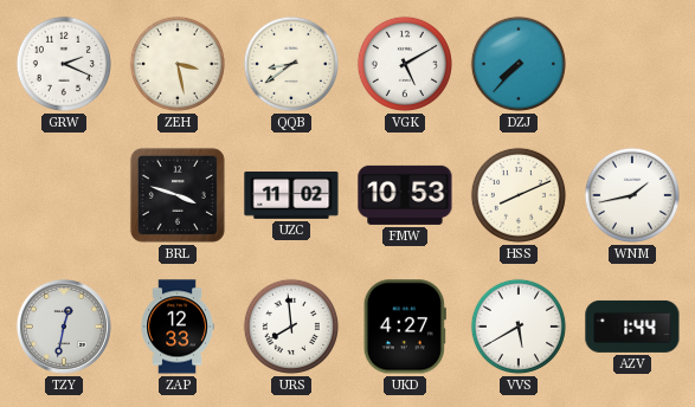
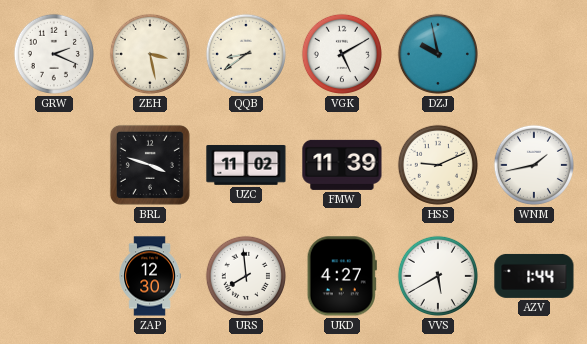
DZJ: 7:37 -> 9:58
FMW: 10:53 -> 11:39
HSS: 8:11 -> 9:11
TZY: 12:32 -> none
ZAP: 12:33 -> 12:30
